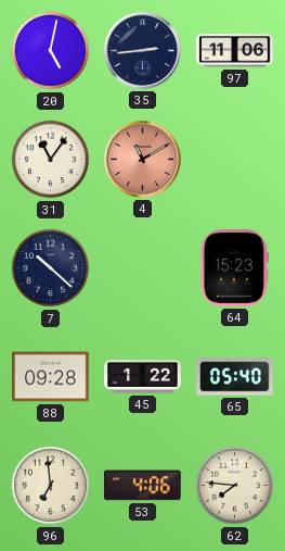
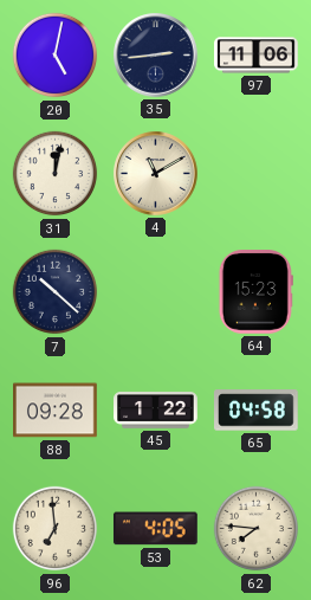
31: 11:06 -> 12:02
4 dial: salmon -> cream
65: 05:40 -> 04:58
53: 4:06 -> 4:05
